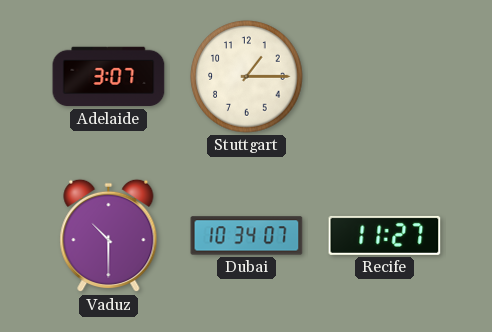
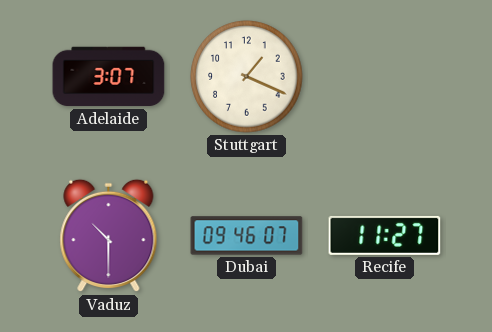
Stuttgart: 1:15 -> 1:19
Dubai: 10:34 -> 09:46
